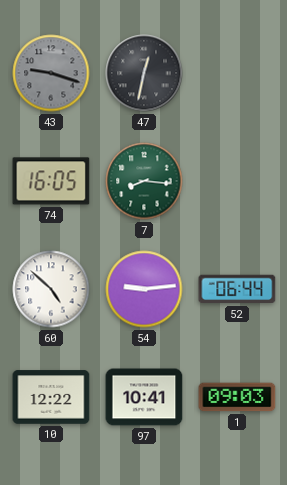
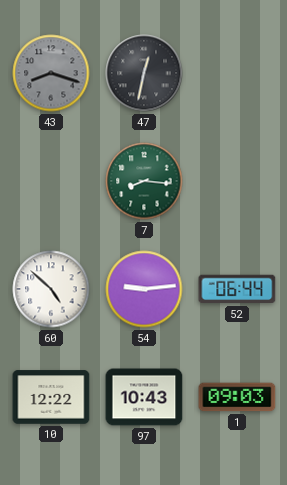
43: 9:18 -> 8:18
74: 16:05 -> none
97: 10:41 -> 10:43
